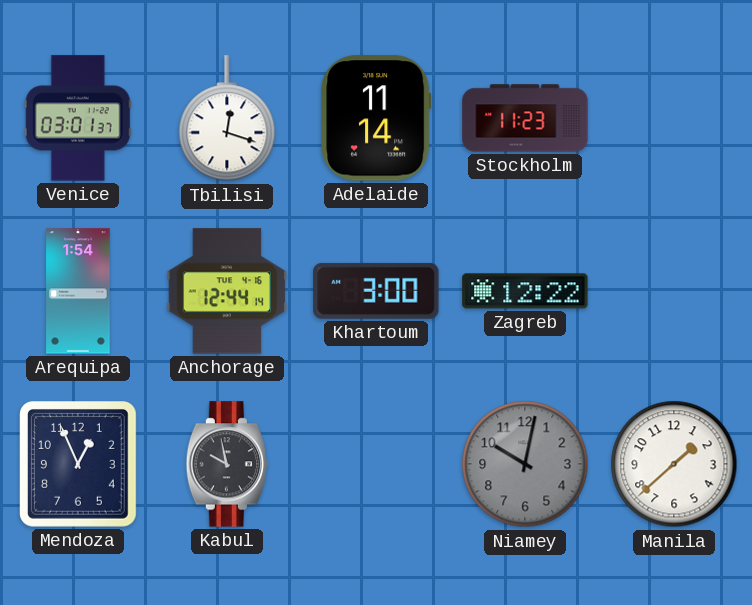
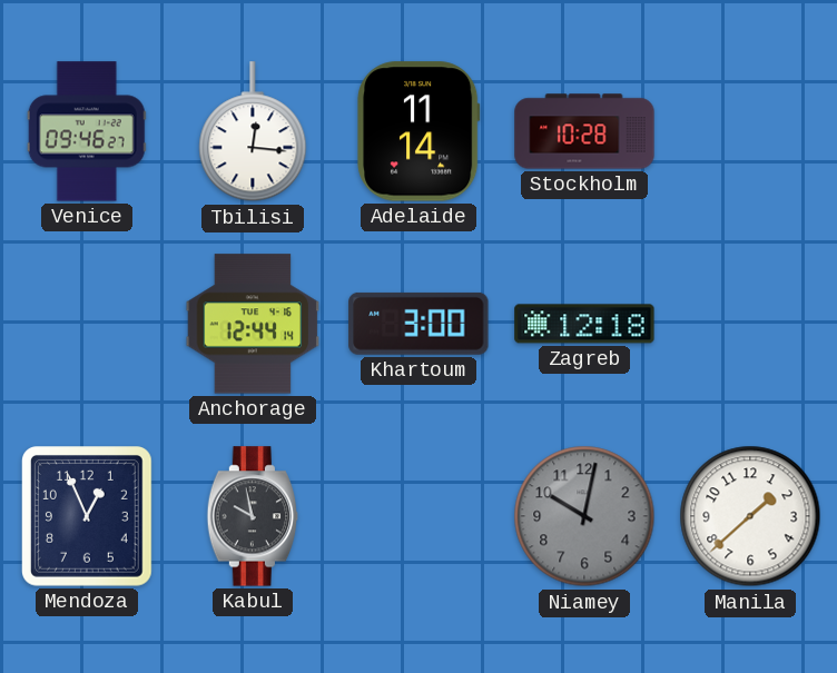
Venice: 03:01 -> 09:46
Tbilisi: 12:18 -> 12:16
Stockholm: 11:23 -> 10:28
Arequipa: 1:54 -> none
Zagreb: 12:22 -> 12:18
